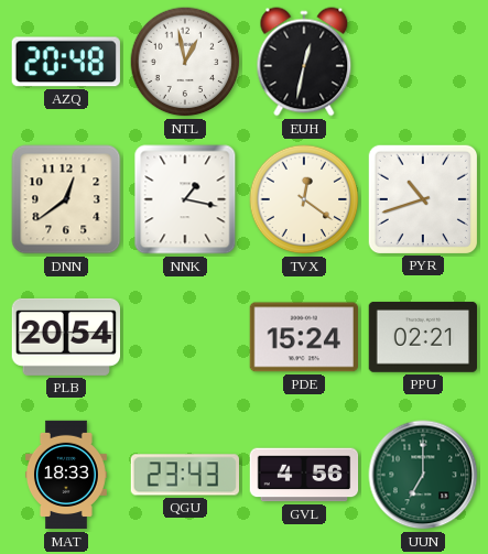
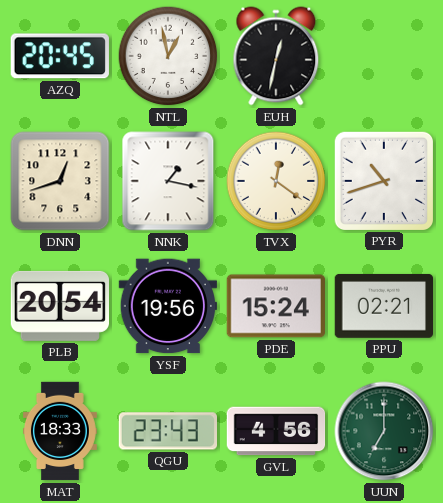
AZQ: 20:48 -> 20:45
DNN: 12:39 -> 12:42
YSF: none -> 19:56
